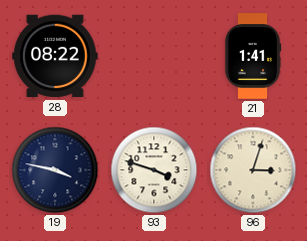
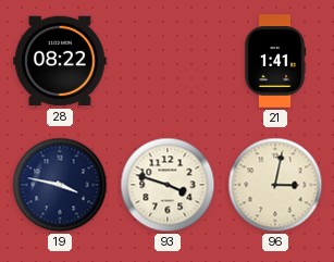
96: 3:03 -> 3:02
